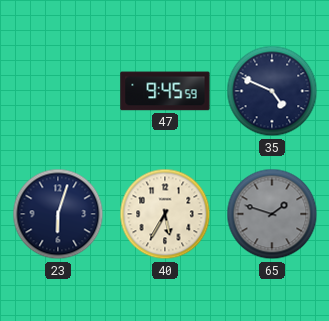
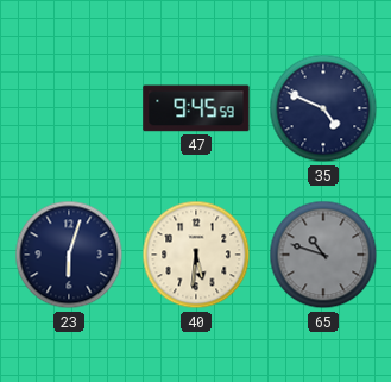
40: 5:35 -> 5:31
65: 1:48 -> 10:48
